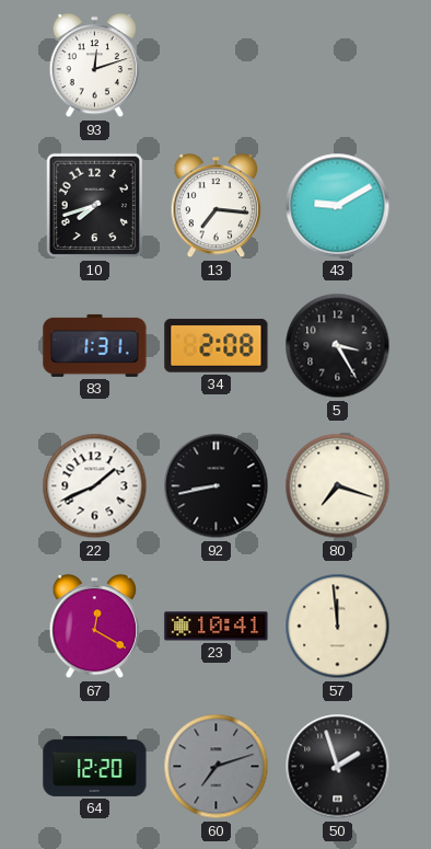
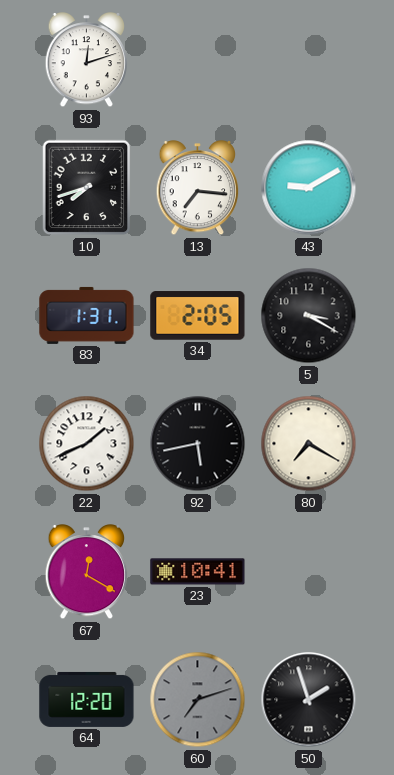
34: 2:08 -> 2:05
5: 3:25 -> 3:20
92: 8:43 -> 5:43
80: 7:18 -> 7:20
57: 11:59 -> none
